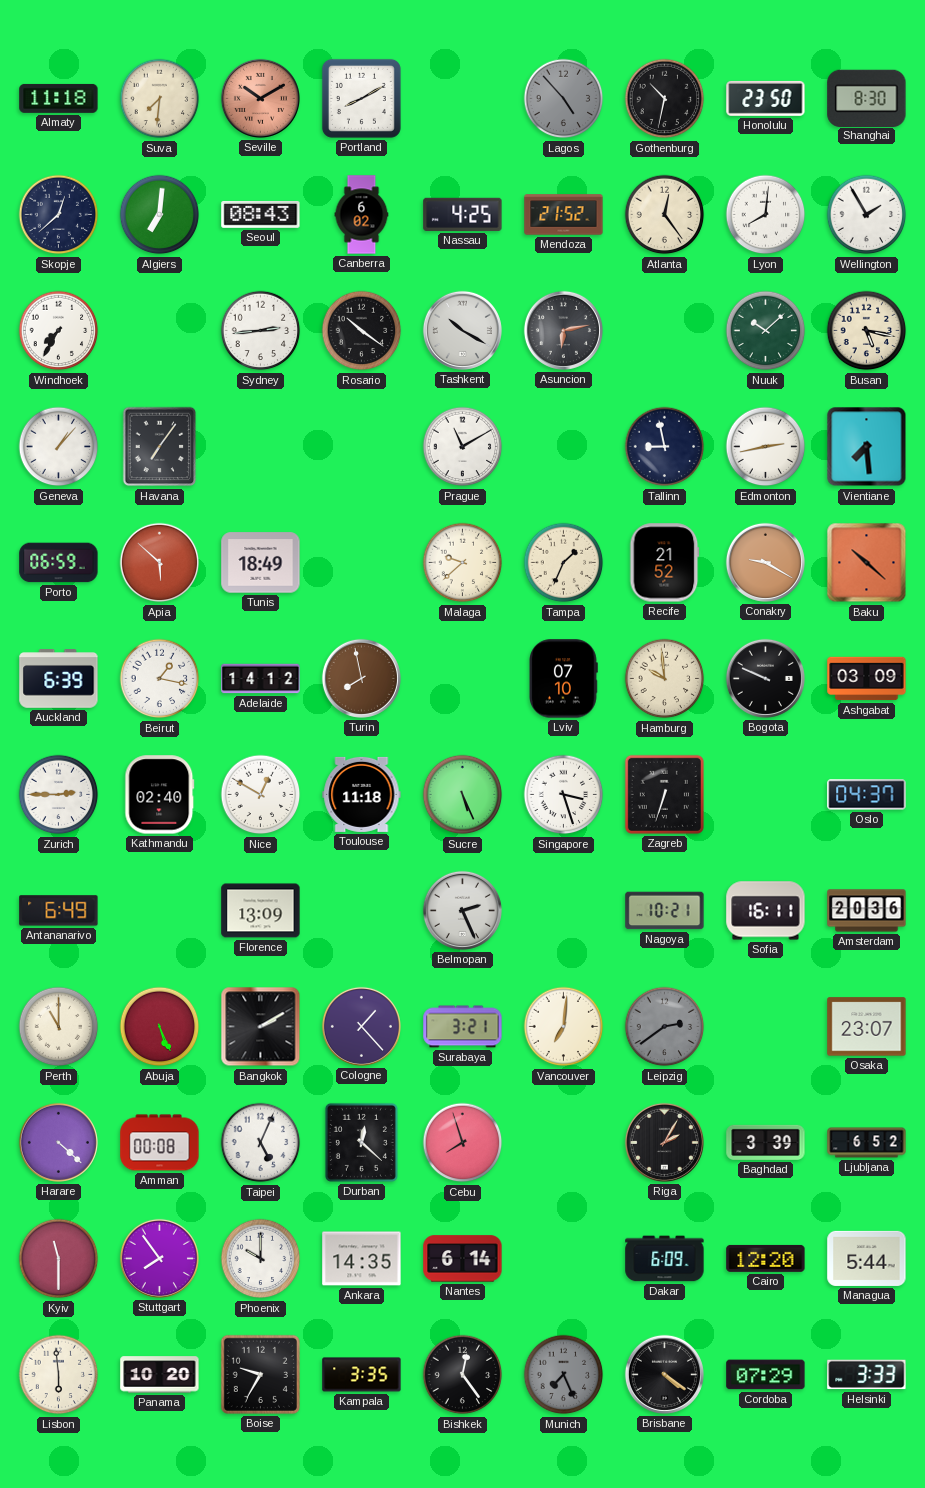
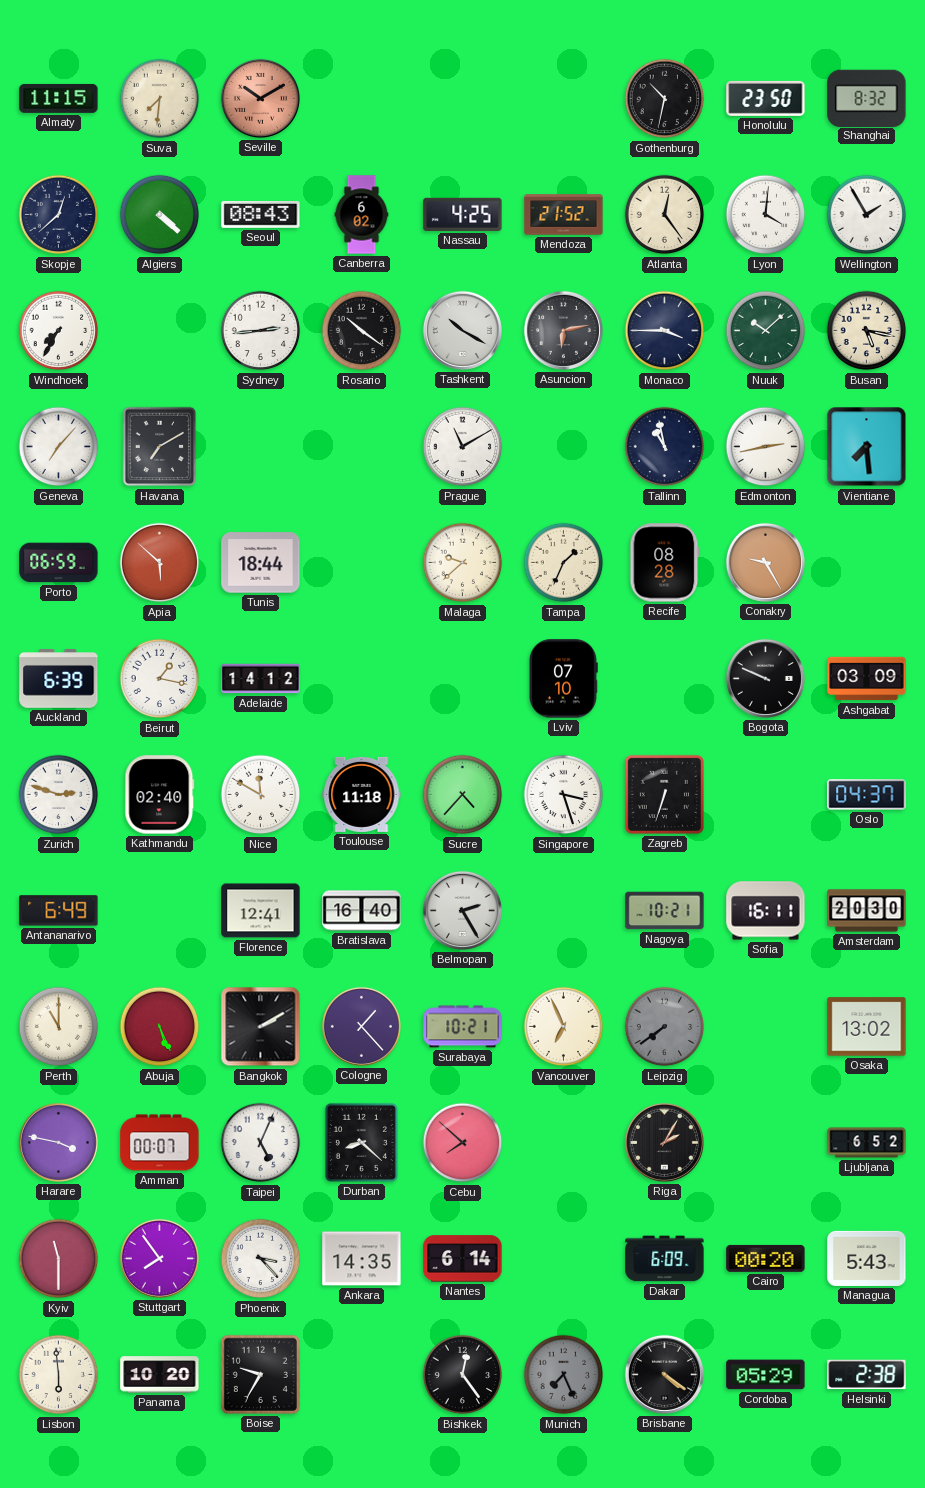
Almaty: 11:18 -> 11:15
Portland: 8:10 -> none
Lagos: 4:53 -> none
Shanghai: 8:30 -> 8:32
Algiers: 7:01 -> 4:22
Lyon: 8:01 -> 4:01
Monaco: none -> 3:45
Geneva: 1:07 -> 7:07
Havana: 7:06 -> 7:10
Tallinn: 8:58 -> 10:58
Tunis: 18:49 -> 18:44
Recife: 21:52 -> 08:28
Conakry: 9:20 -> 9:25
Baku: 10:22 -> none
Turin: 7:58 -> none
Hamburg: 9:59 -> none
Zurich: 2:45 -> 2:48
Nice: 12:50 -> 11:50
Sucre: 5:26 -> 4:37
Florence: 13:09 -> 12:41
Bratislava: none -> 16:40
Belmopan: 2:26 -> 2:25
Amsterdam: 20:36 -> 20:30
Surabaya: 3:21 -> 10:21
Vancouver: 7:01 -> 6:56
Leipzig: 2:39 -> 7:39
Osaka: 23:07 -> 13:02
Harare: 4:22 -> 3:47
Amman: 00:08 -> 00:07
Durban: 12:22 -> 8:22
Cebu: 7:57 -> 7:52
Baghdad: 3:39 -> none
Phoenix: 10:00 -> 3:23
Cairo: 12:20 -> 00:20
Managua: 5:44 -> 5:43
Kampala: 3:35 -> none
Cordoba: 07:29 -> 05:29
Helsinki: 3:33 -> 2:38
